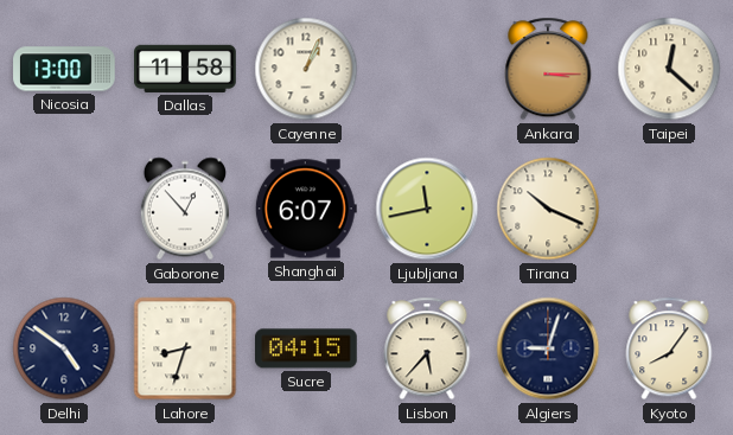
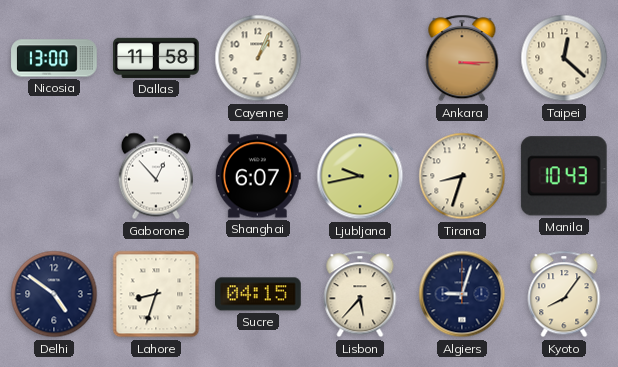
Ljubljana: 11:43 -> 9:43
Tirana: 10:19 -> 8:33
Manila: none -> 10:43
